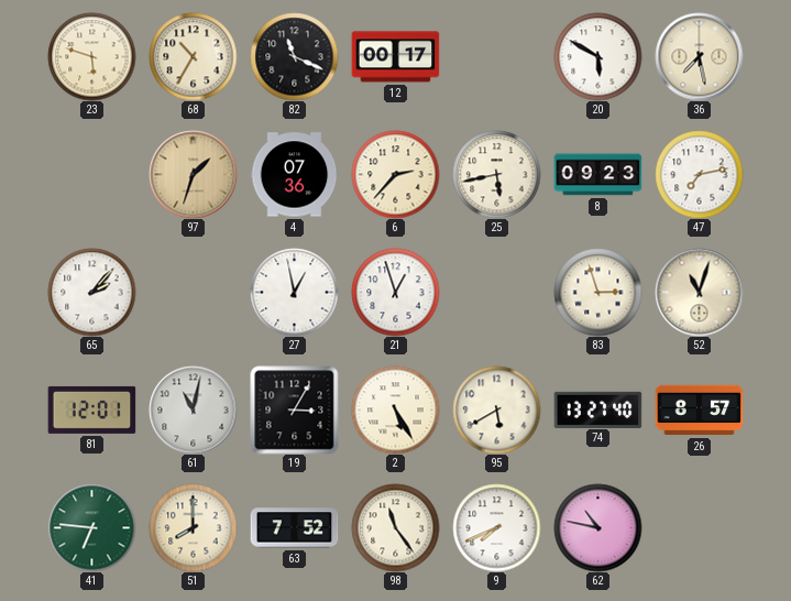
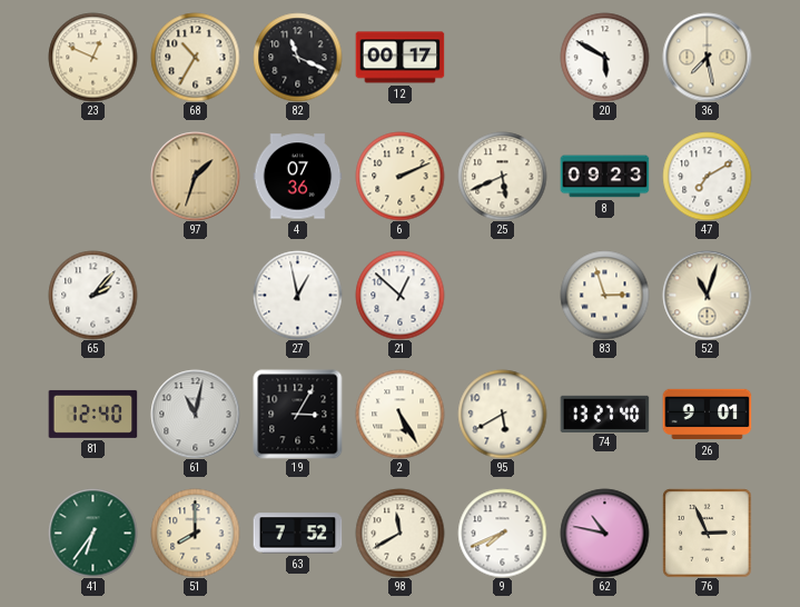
23: 5:48 -> 12:49
6: 2:37 -> 2:11
25: 5:43 -> 5:41
47: 7:13 -> 7:10
21: 12:57 -> 12:52
81: 12:01 -> 12:40
26: 8:57 -> 9:01
41: 6:46 -> 6:36
98: 11:24 -> 11:40
76: none -> 2:56
